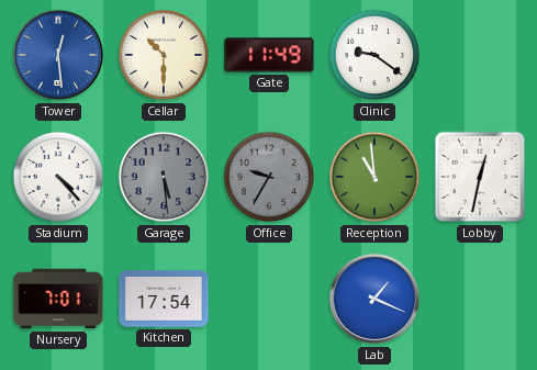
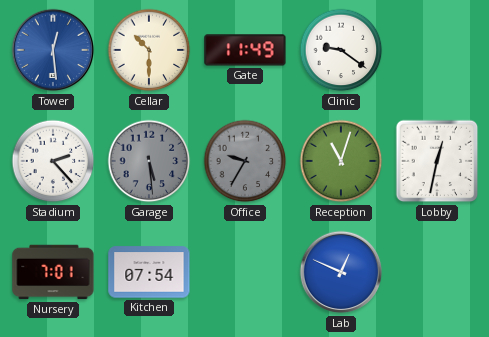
Stadium: 4:23 -> 2:23
Reception: 10:59 -> 11:03
Kitchen: 17:54 -> 07:54
Lab: 1:19 -> 12:49
